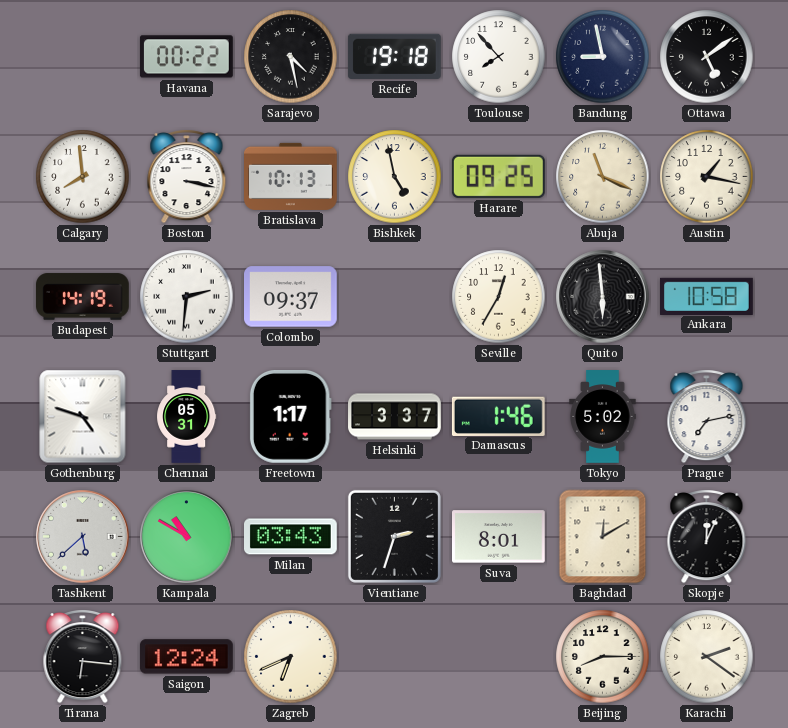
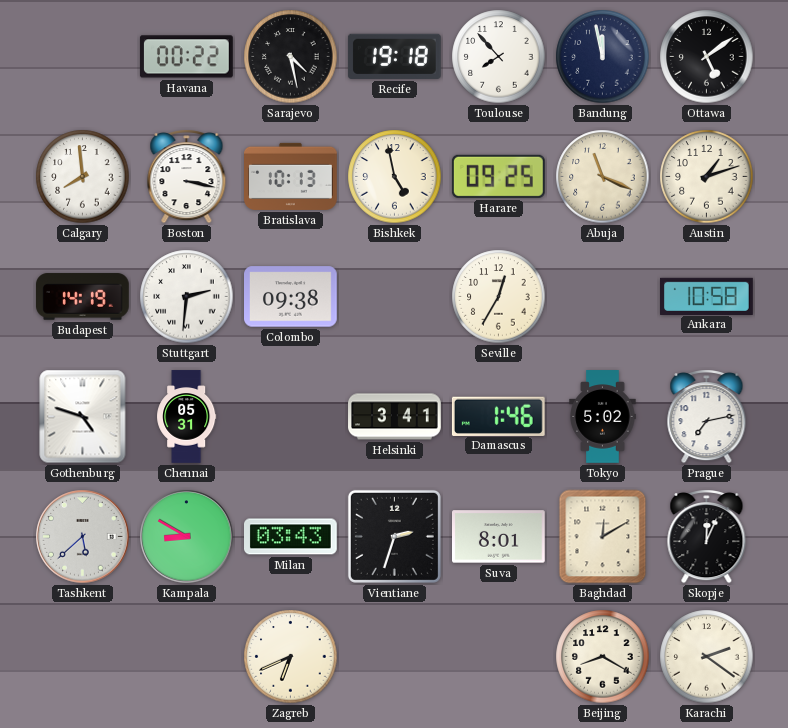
Bandung: 8:58 -> 11:58
Austin: 1:17 -> 1:12
Colombo: 09:37 -> 09:38
Quito: 5:59 -> none
Freetown: 1:17 -> none
Helsinki: 3:37 -> 3:41
Kampala: 10:50 -> 8:50
Tirana: 6:16 -> none
Saigon: 12:24 -> none
Beijing: 8:15 -> 8:20
